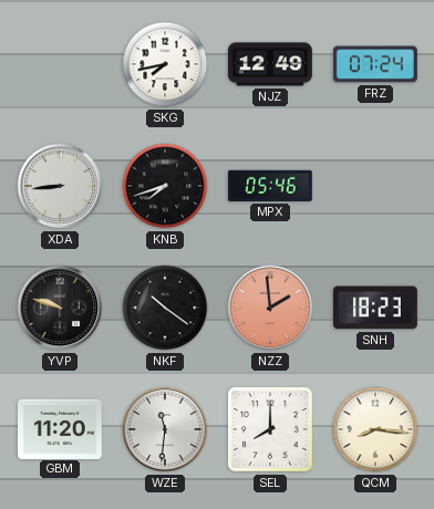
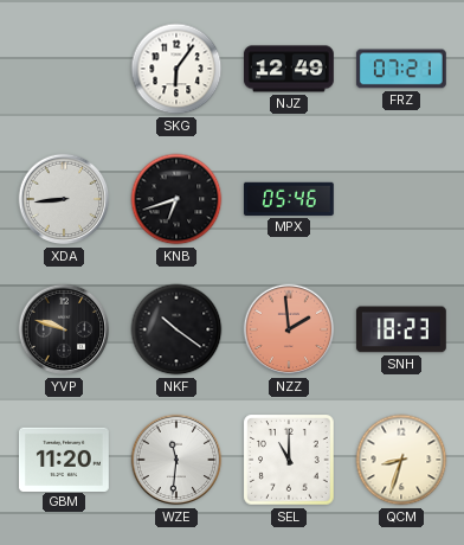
SKG: 7:43 -> 6:06
FRZ: 07:24 -> 07:21
KNB: 7:42 -> 6:42
SEL: 8:00 -> 11:00
QCM: 8:16 -> 8:33
